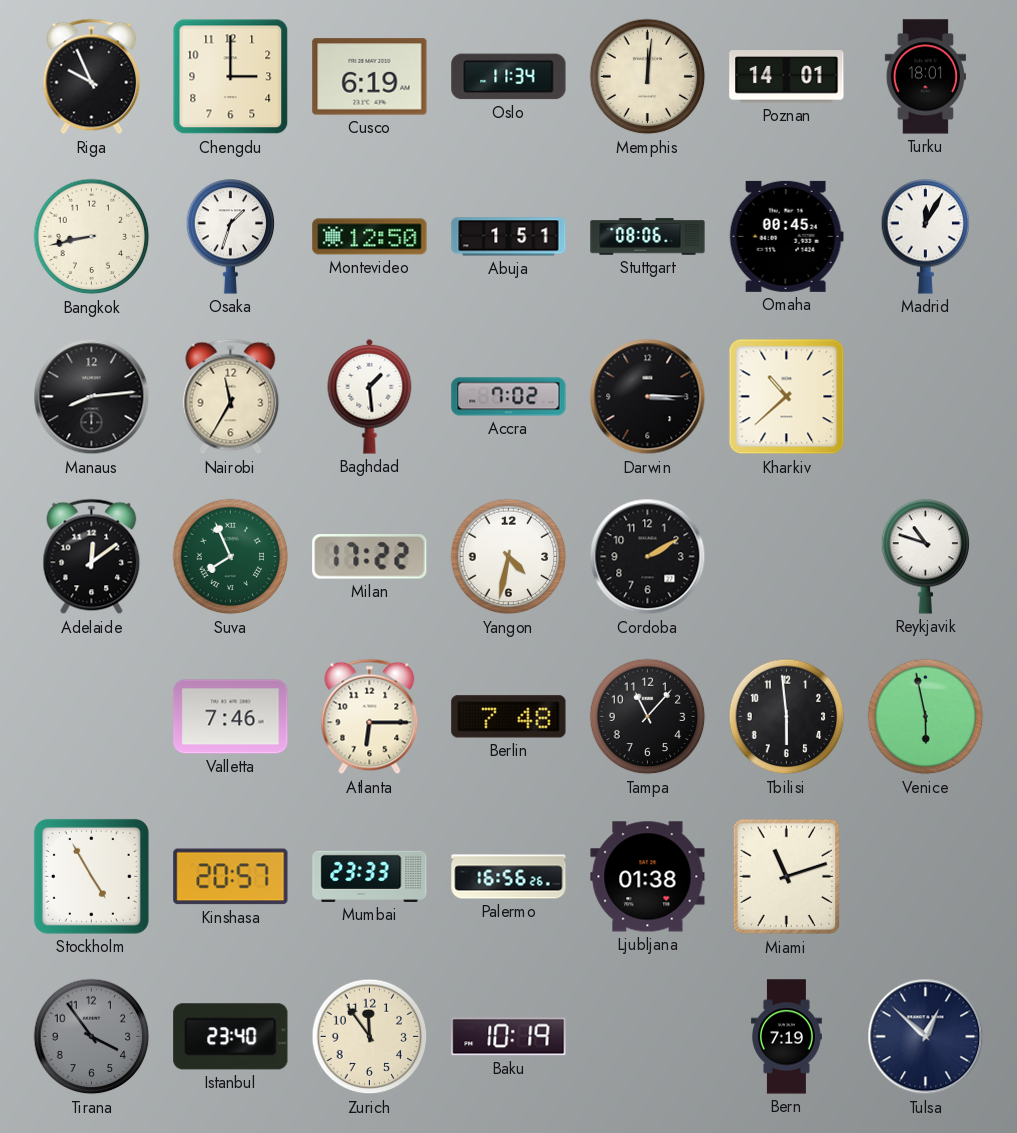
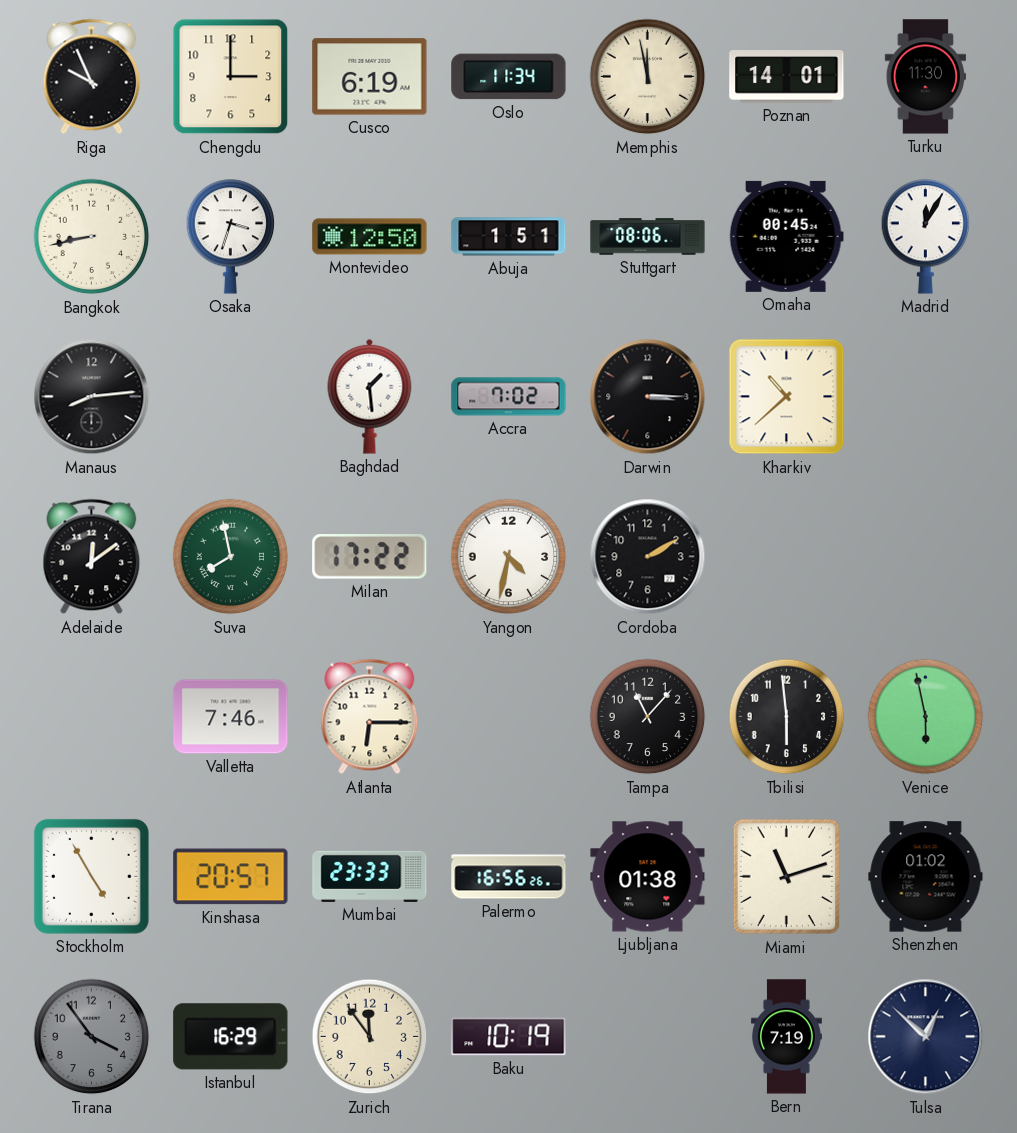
Memphis: 12:01 -> 11:58
Turku: 18:01 -> 11:30
Osaka: 1:33 -> 3:33
Nairobi: 11:35 -> none
Suva: 7:56 -> 7:58
Reykjavik: 10:48 -> none
Berlin: 7:48 -> none
Shenzhen: none -> 01:02
Istanbul: 23:40 -> 16:29
